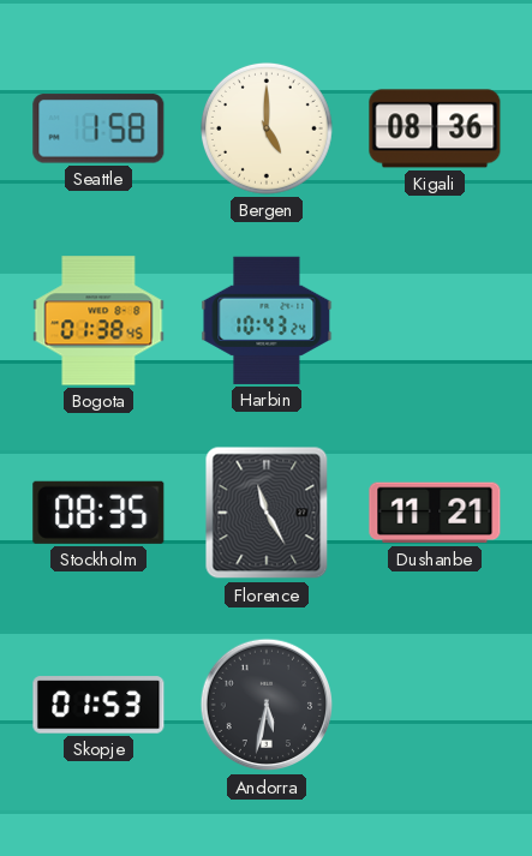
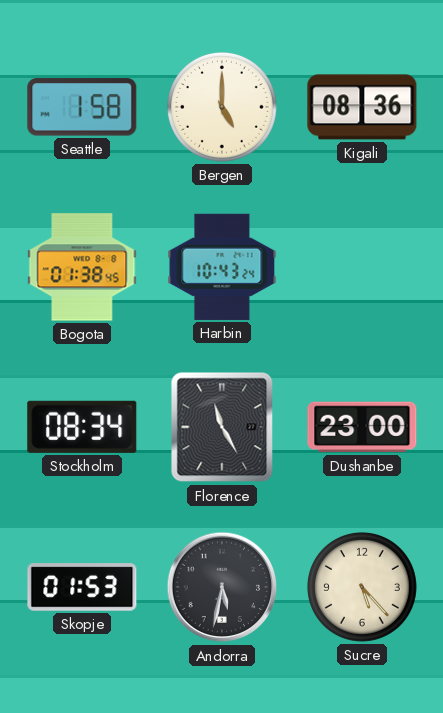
Stockholm: 08:35 -> 08:34
Dushanbe: 11:21 -> 23:00
Sucre: none -> 5:23
